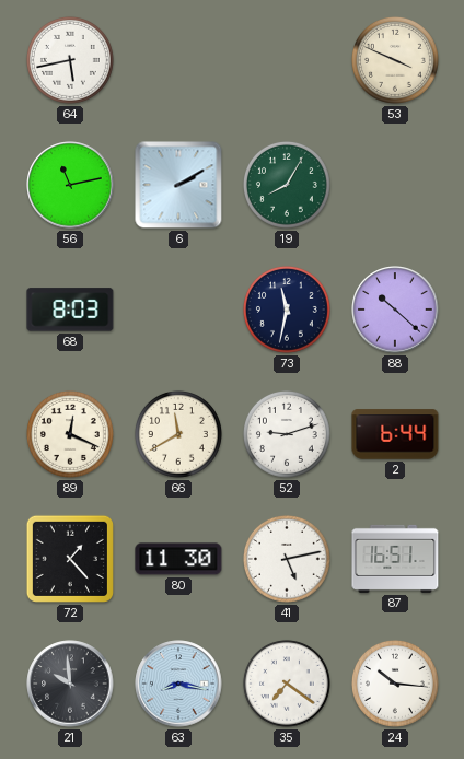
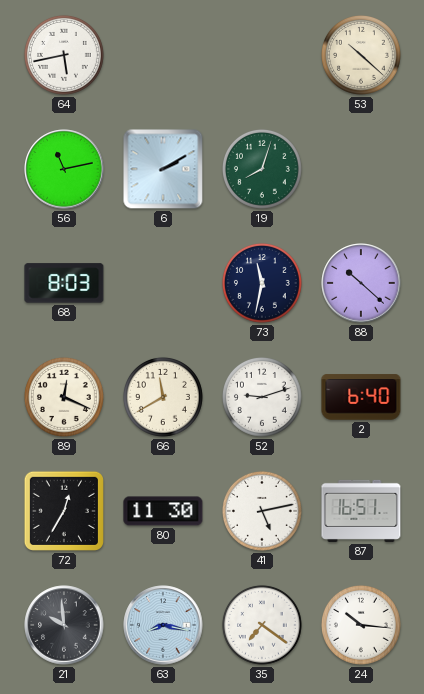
53: 3:49 -> 10:22
19: 8:05 -> 8:03
2: 6:44 -> 6:40
72: 1:23 -> 12:35
